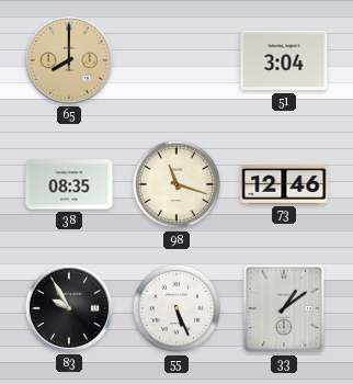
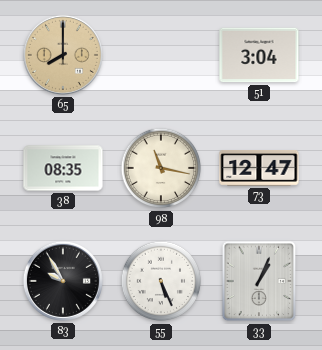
98: 11:18 -> 11:17
73: 12:46 -> 12:47
33: 1:09 -> 1:04
